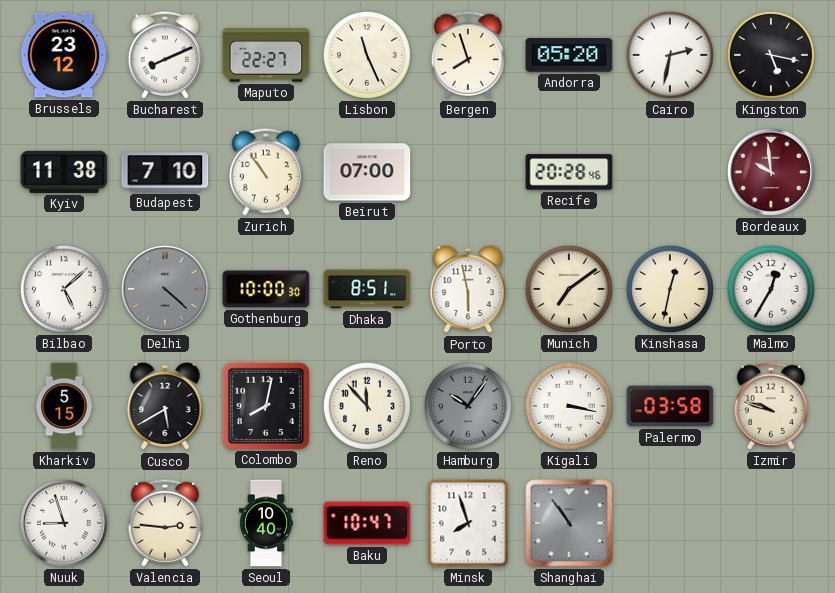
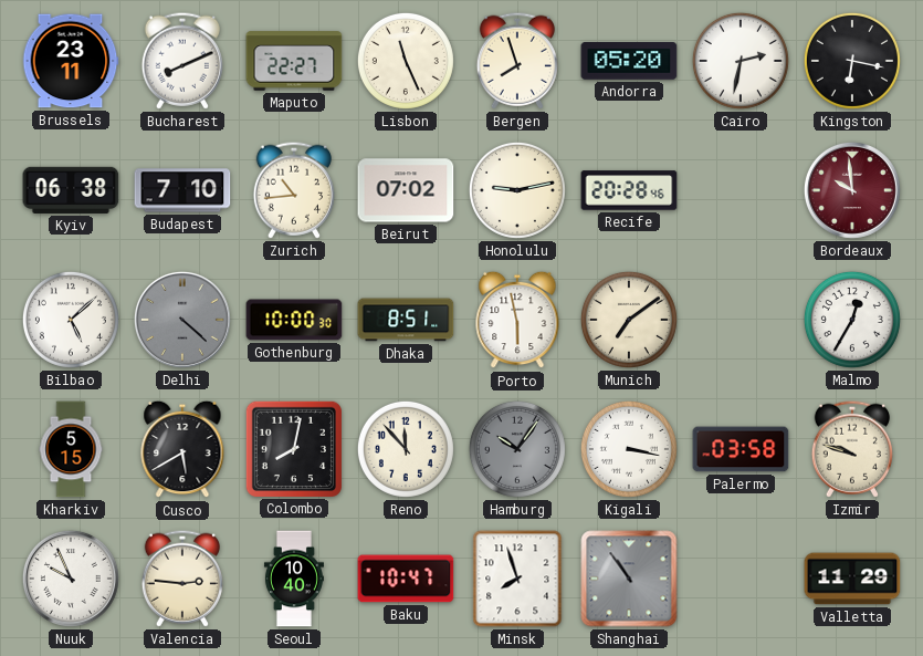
Brussels: 23:12 -> 23:11
Kingston: 5:17 -> 6:17
Kyiv: 11:38 -> 06:38
Zurich: 10:54 -> 10:44
Beirut: 07:00 -> 07:02
Honolulu: none -> 9:13
Kinshasa: 12:32 -> none
Nuuk: 8:57 -> 9:56
Valletta: none -> 11:29
